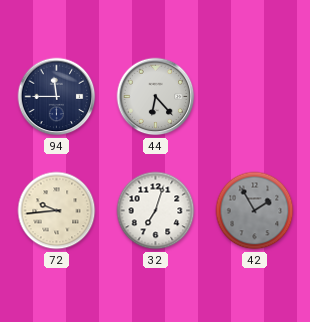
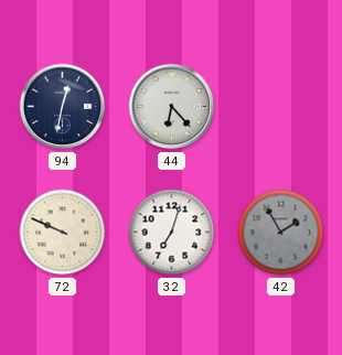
94: 11:45 -> 12:32
72: 9:44 -> 9:49
